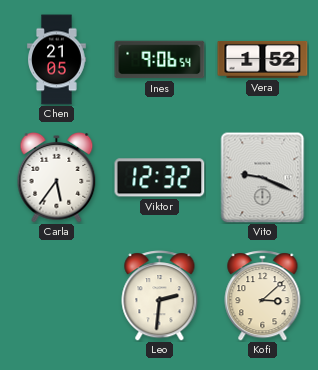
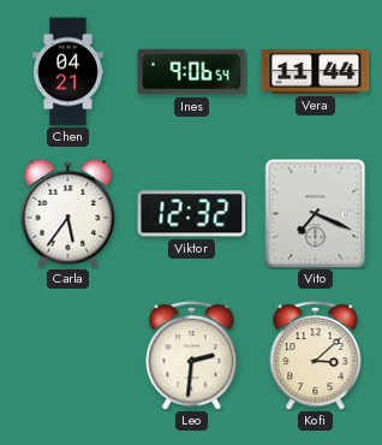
Chen: 21:05 -> 04:21
Vera: 1:52 -> 11:44
Vito: 9:19 -> 7:19
